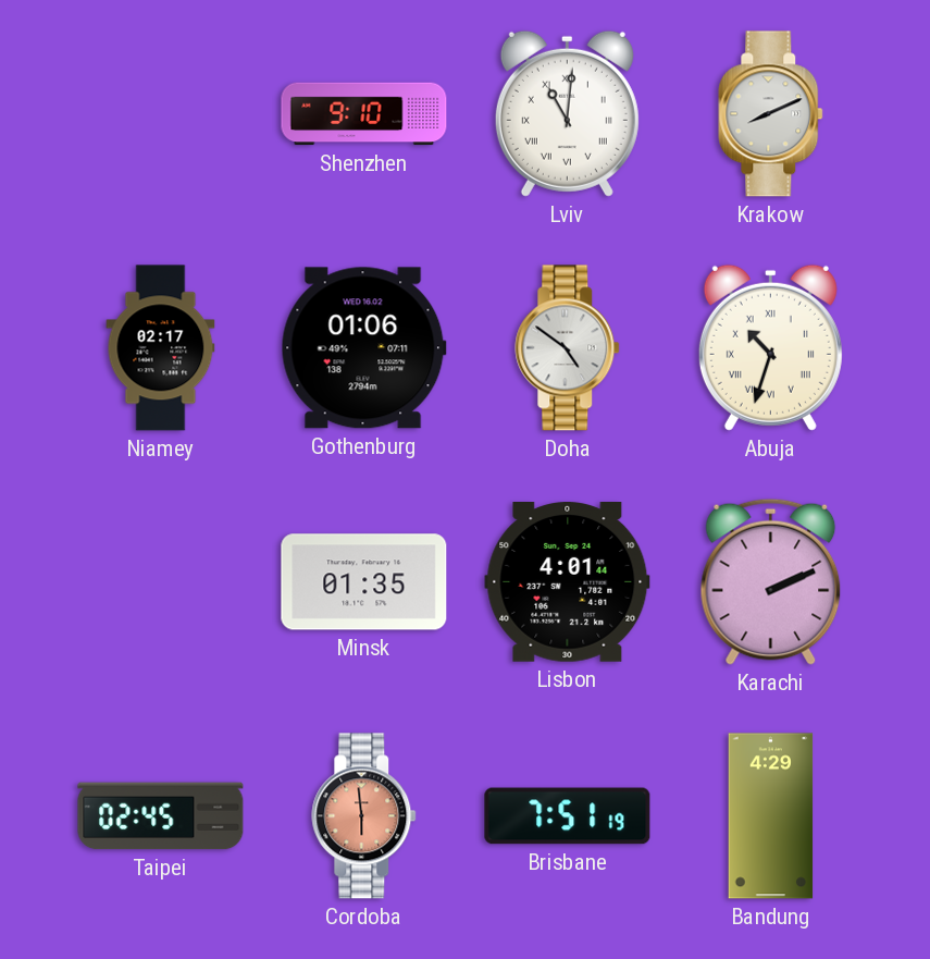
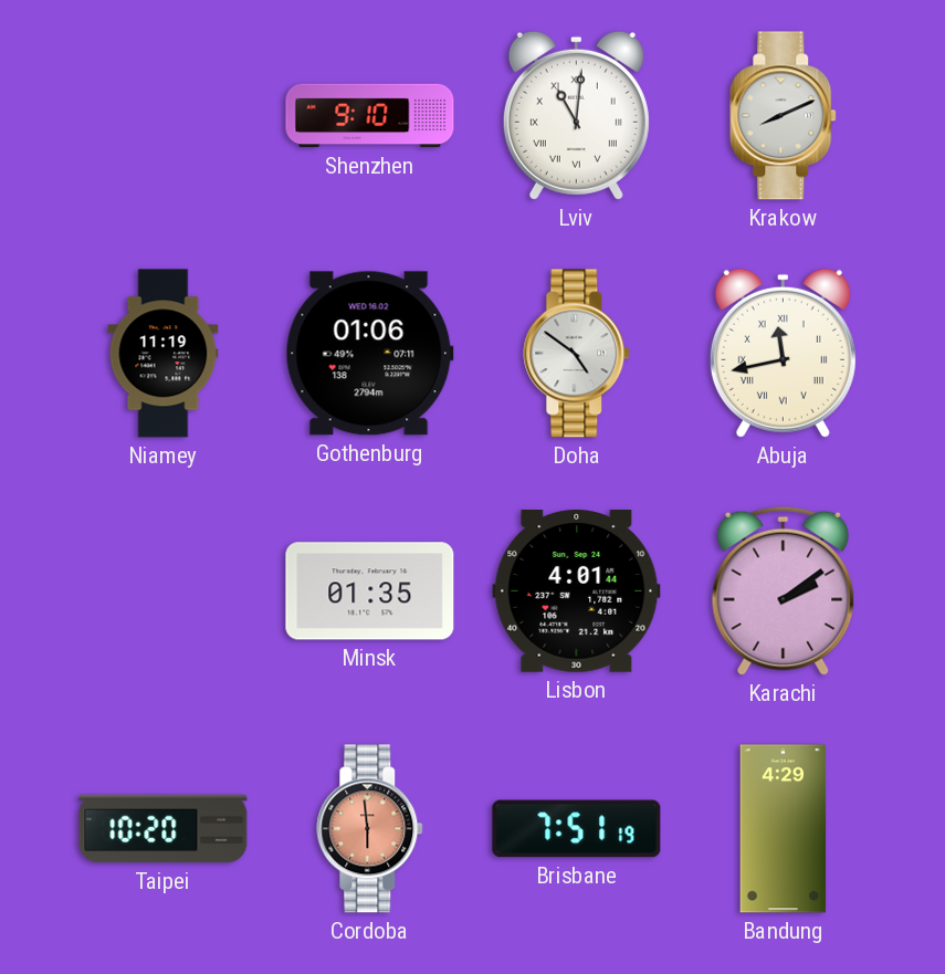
Niamey: 02:17 -> 11:19
Abuja: 10:33 -> 11:43
Karachi: 2:11 -> 2:09
Taipei: 02:45 -> 10:20
